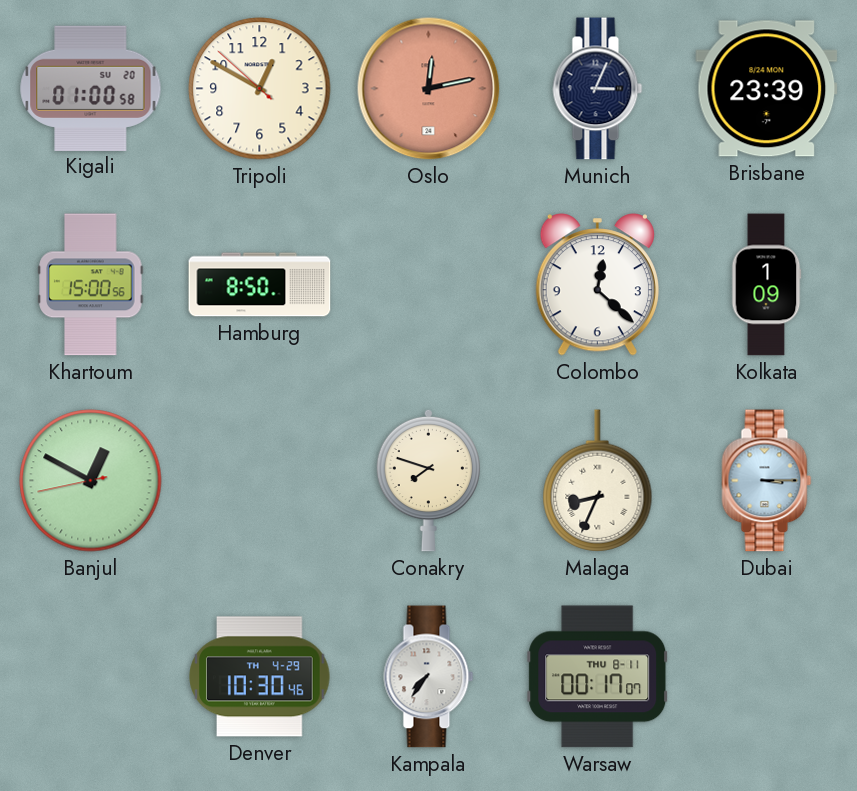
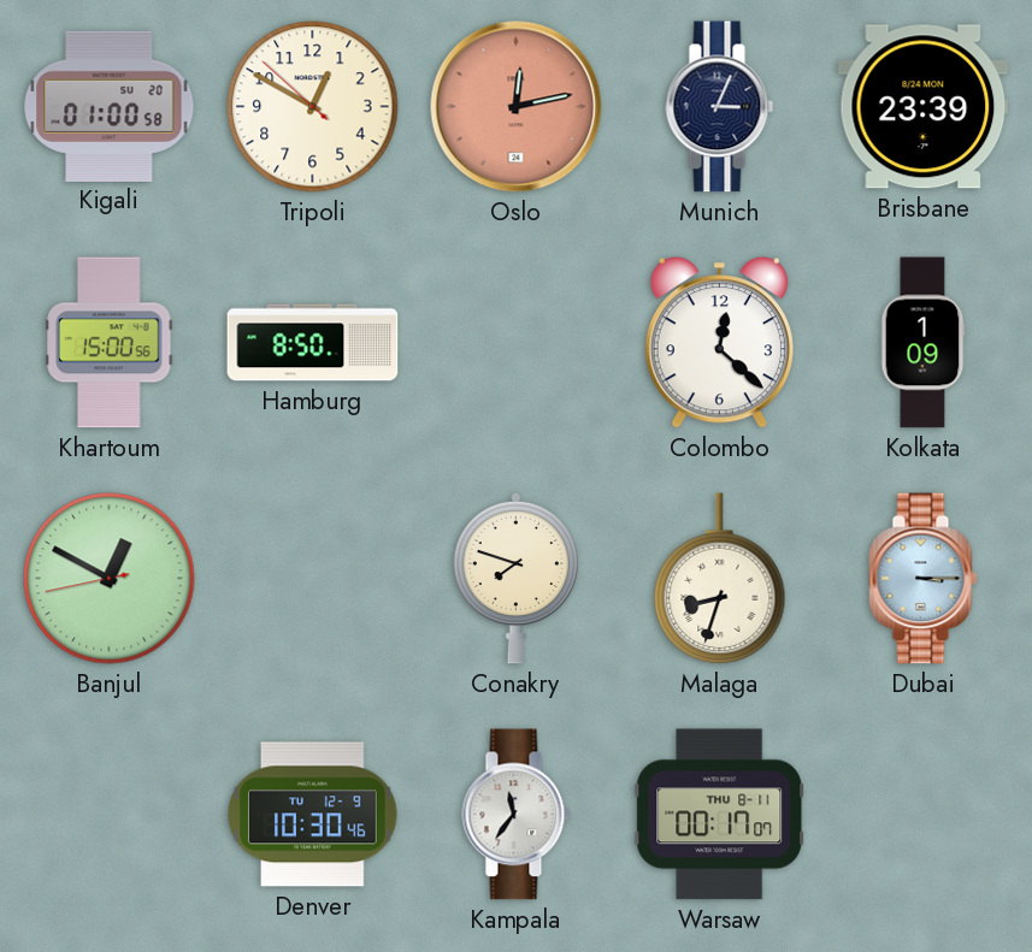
Malaga: 8:34 -> 8:33
Denver date: TH 4-29 -> TU 12-9
Kampala: 7:36 -> 11:36
